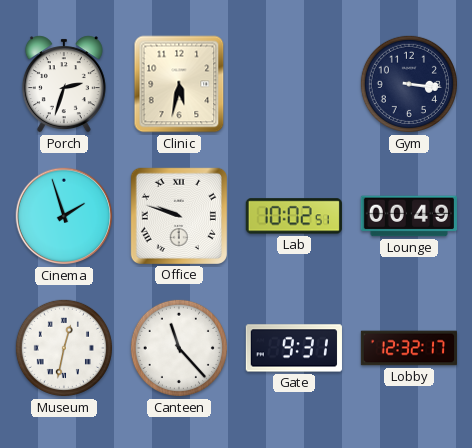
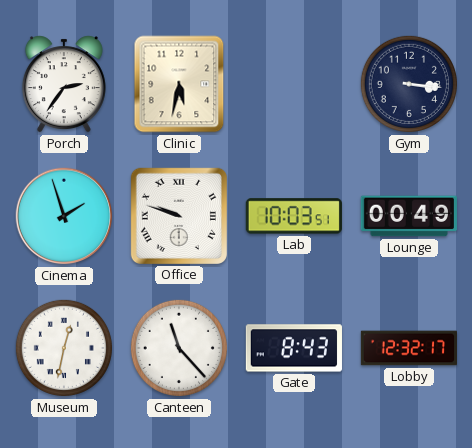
Porch: 2:33 -> 2:36
Lab: 10:02 -> 10:03
Gate: 9:31 -> 8:43
